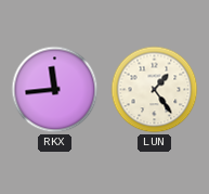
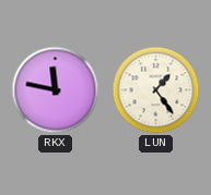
RKX: 11:44 -> 11:47
